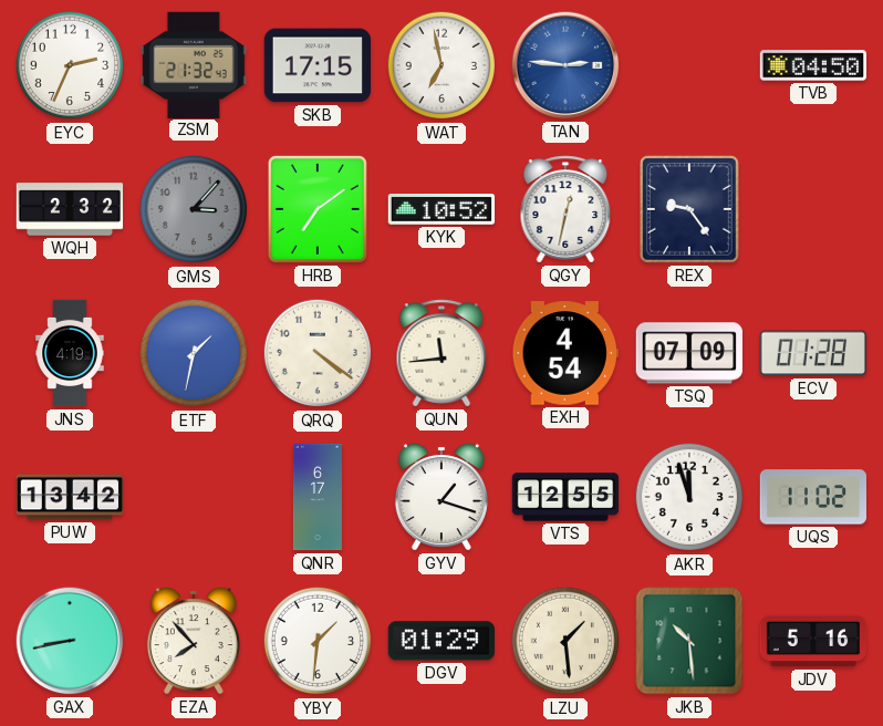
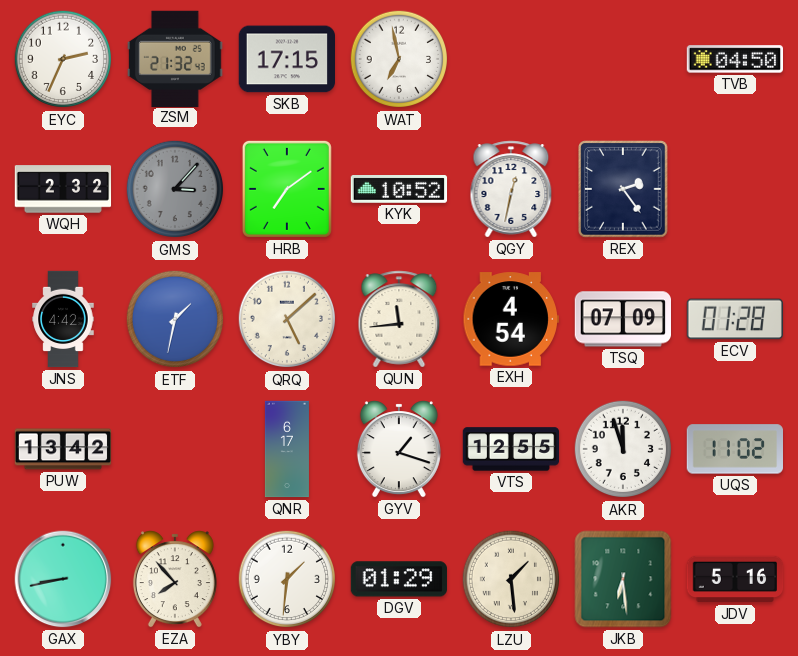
TAN: 2:46 -> none
REX: 9:24 -> 2:24
JNS: 4:19 -> 4:42
QRQ: 4:21 -> 5:08
JKB: 10:29 -> 6:29
